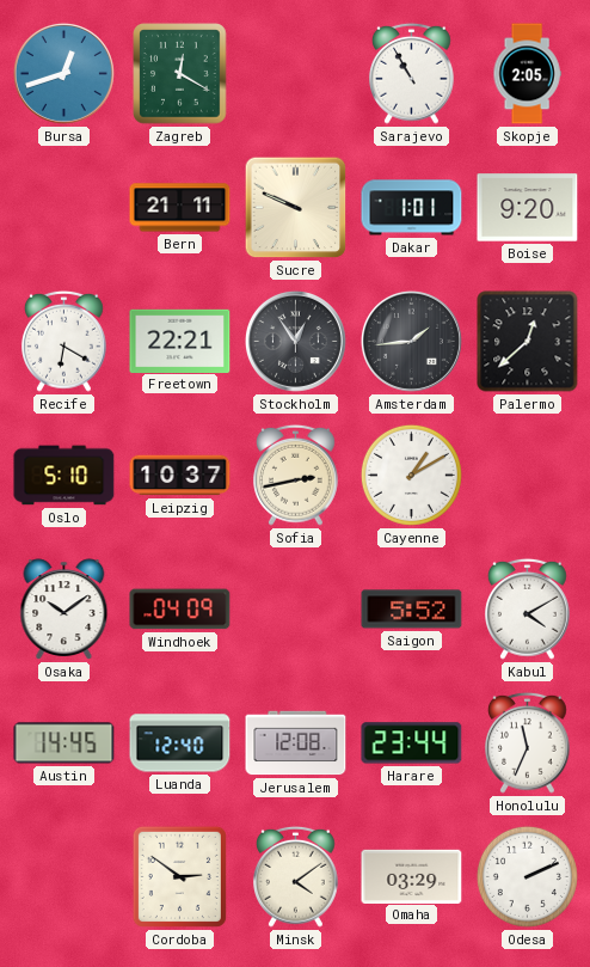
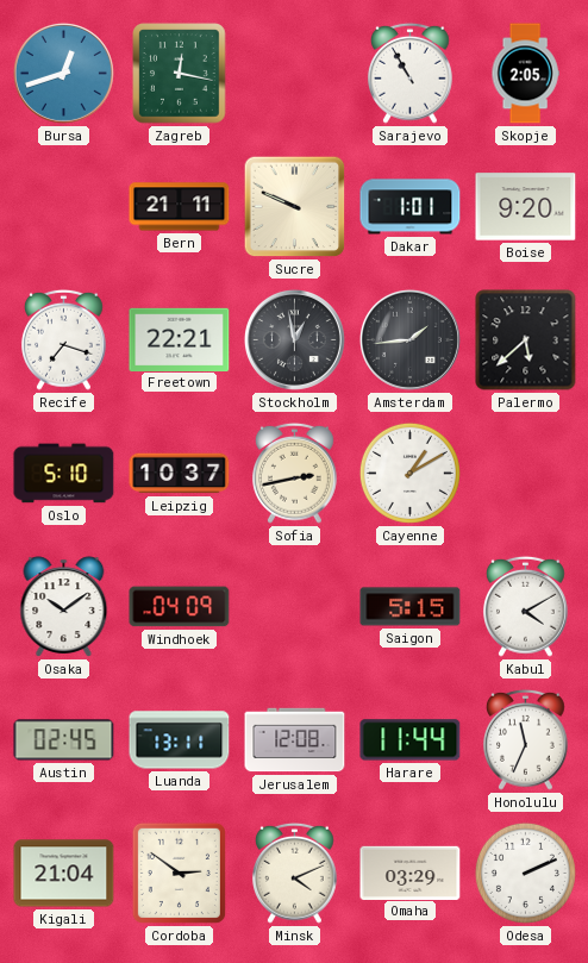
Zagreb: 12:20 -> 12:17
Recife: 6:20 -> 7:18
Stockholm: 12:54 -> 12:58
Palermo: 12:38 -> 5:38
Saigon: 5:52 -> 5:15
Austin: 14:45 -> 02:45
Luanda: 12:40 -> 13:11
Harare: 23:44 -> 11:44
Kigali: none -> 21:04
Minsk: 4:09 -> 4:11
